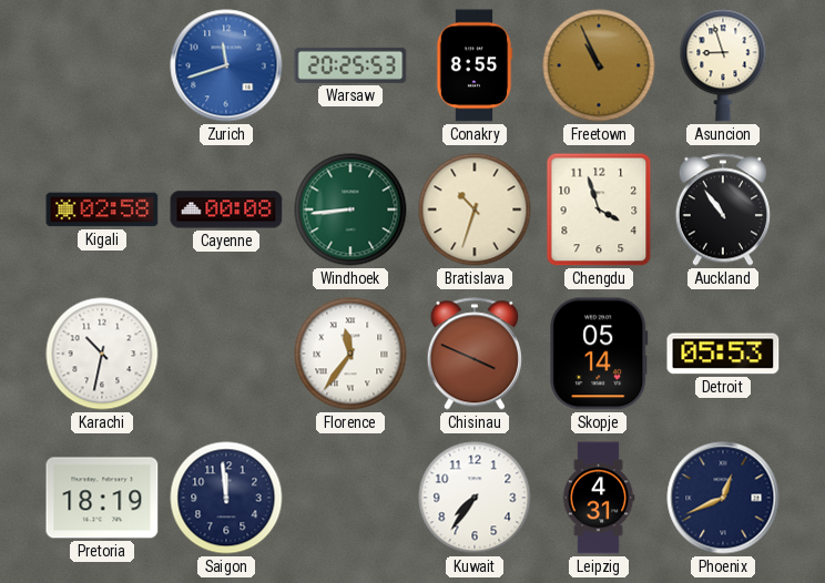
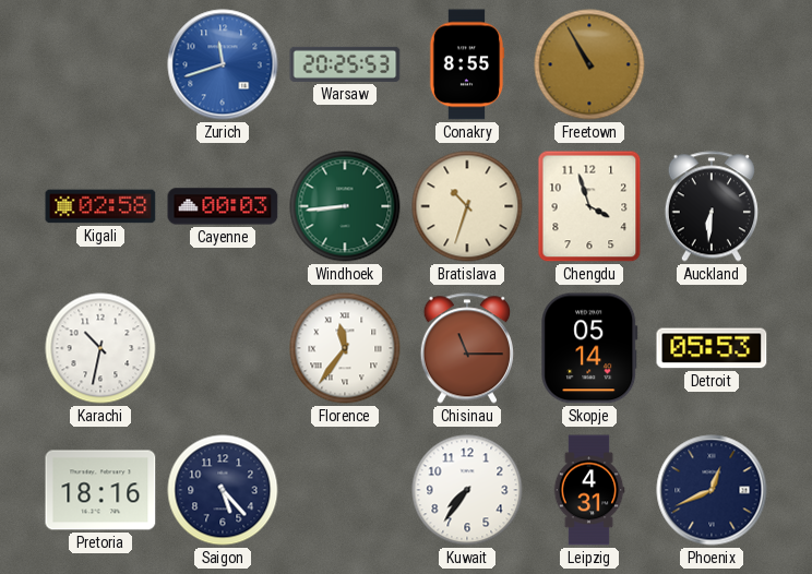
Freetown: 10:56 -> 10:55
Asuncion: 8:57 -> none
Cayenne: 00:08 -> 00:03
Auckland: 10:54 -> 6:31
Chisinau: 3:49 -> 11:15
Pretoria: 18:19 -> 18:16
Saigon: 11:59 -> 5:23
